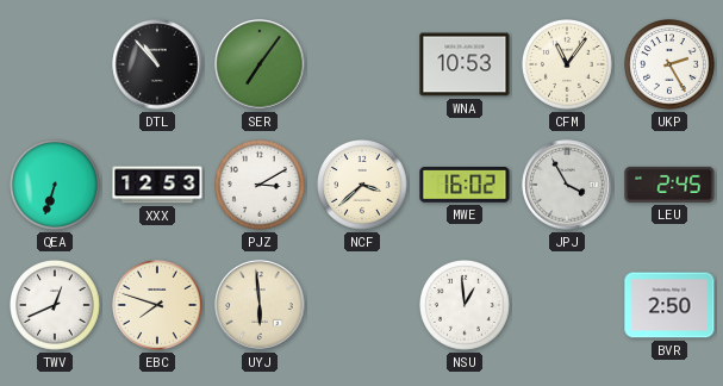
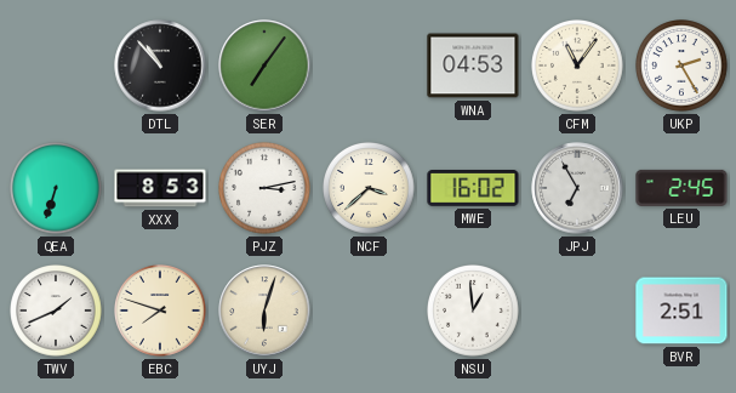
WNA: 10:53 -> 04:53
XXX: 12:53 -> 8:53
PJZ: 3:10 -> 3:13
JPJ: 3:55 -> 6:55
TWV: 12:41 -> 1:41
UYJ: 5:59 -> 6:03
BVR: 2:50 -> 2:51
